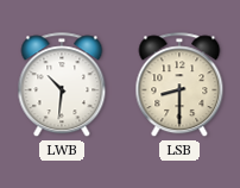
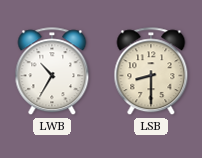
LWB: 10:31 -> 10:35
